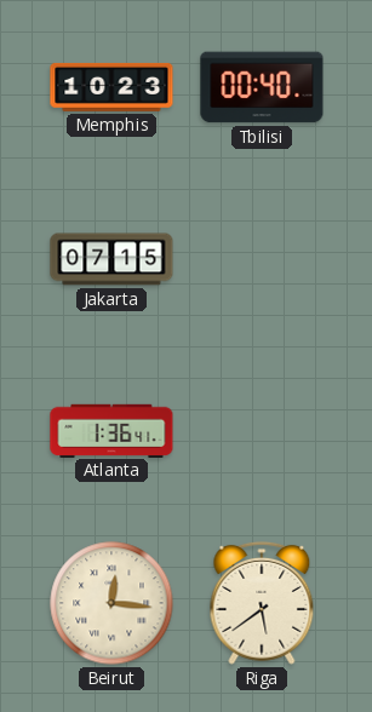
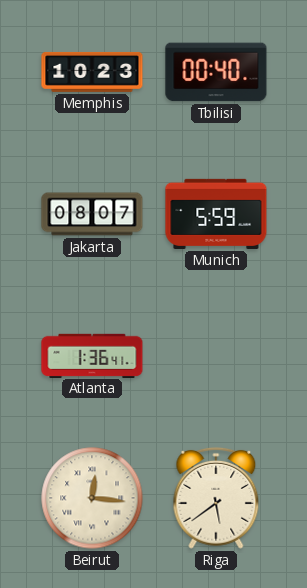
Jakarta: 07:15 -> 08:07
Munich: none -> 5:59
